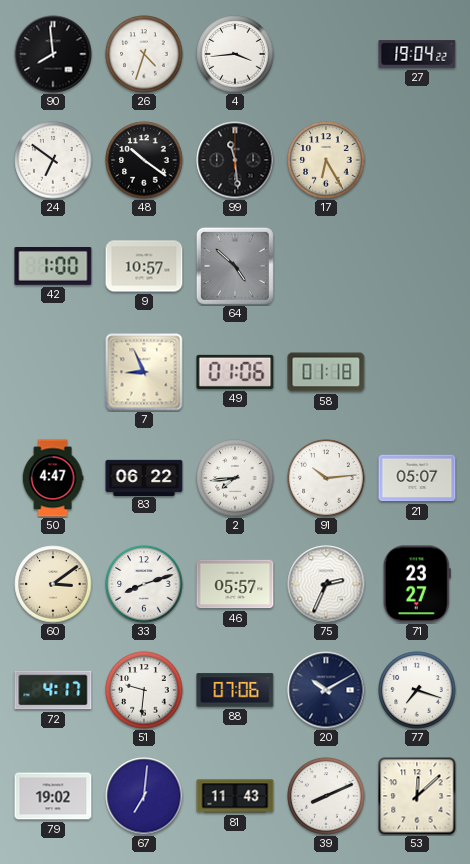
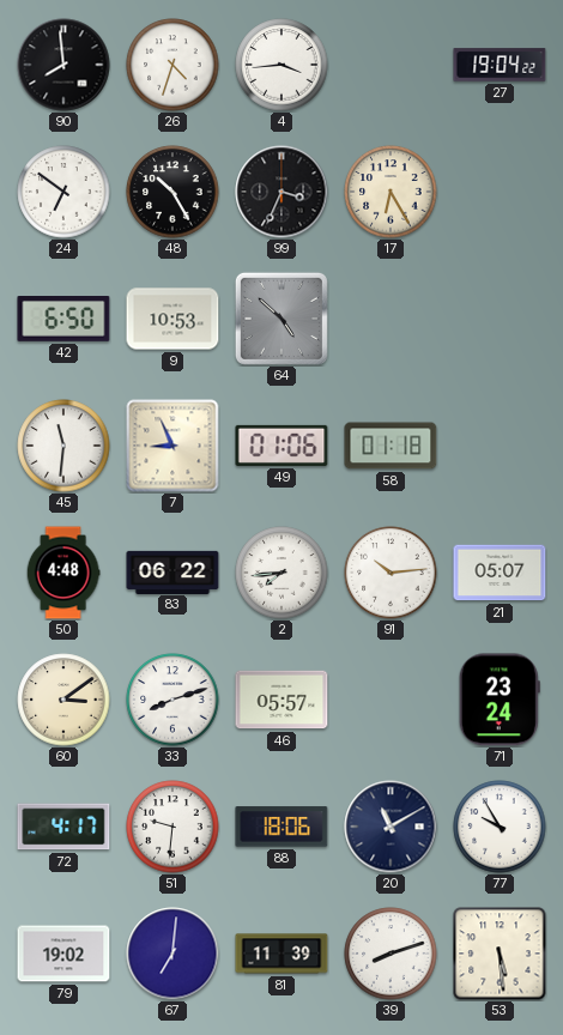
48: 10:21 -> 10:25
99: 11:29 -> 3:34
42: 1:00 -> 6:50
9: 10:57 -> 10:53
45: none -> 11:31
50: 4:47 -> 4:48
75: 2:34 -> none
71: 23:27 -> 23:24
88: 07:06 -> 18:06
20: 10:10 -> 11:10
77: 7:18 -> 9:55
81: 11:43 -> 11:39
39: 8:11 -> 8:12
53: 12:08 -> 5:29
